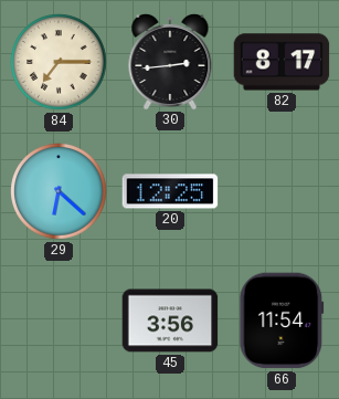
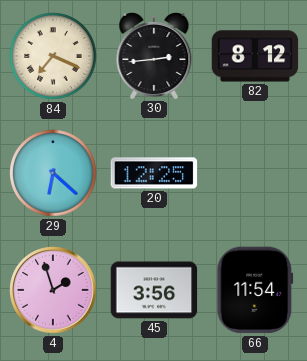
84: 7:15 -> 7:19
82: 8:17 -> 8:12
4: none -> 1:57
